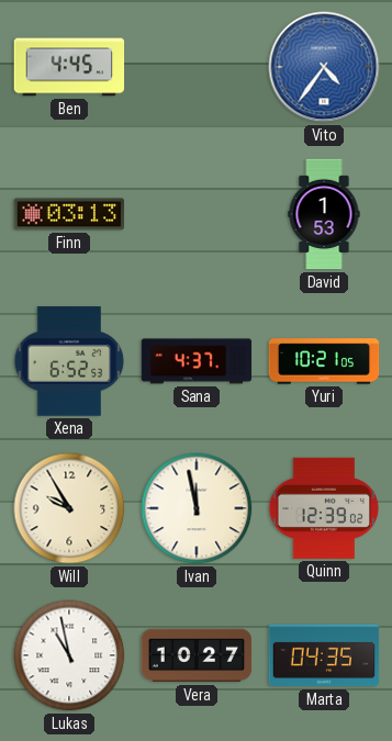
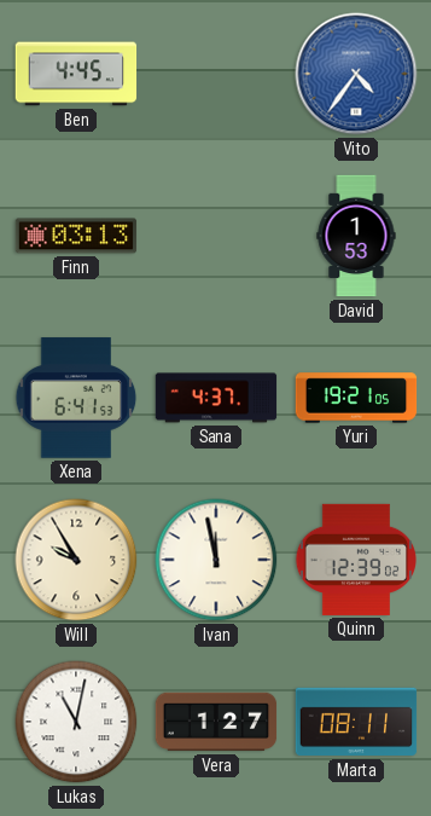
Xena: 6:52 -> 6:41
Yuri: 10:21 -> 19:21
Lukas: 10:58 -> 11:02
Vera: 10:27 -> 1:27
Marta: 04:35 -> 08:11
